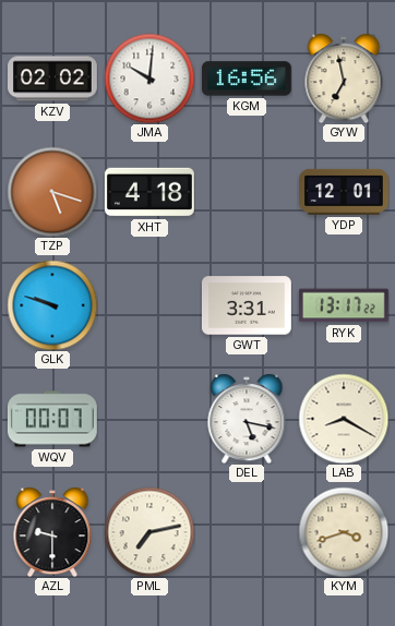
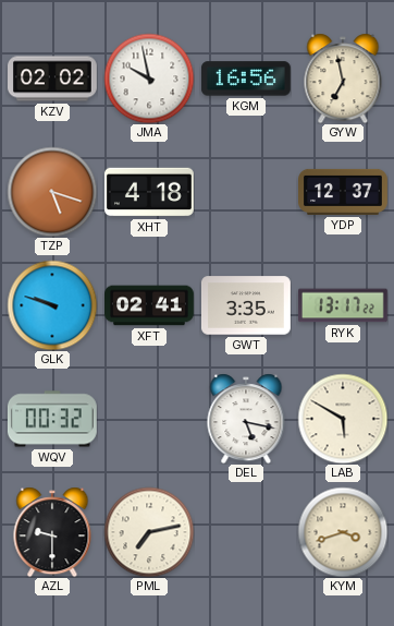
JMA: 10:01 -> 9:58
YDP: 12:01 -> 12:37
XFT: none -> 02:41
GWT: 3:31 -> 3:35
WQV: 00:07 -> 00:32
LAB: 8:20 -> 5:50
